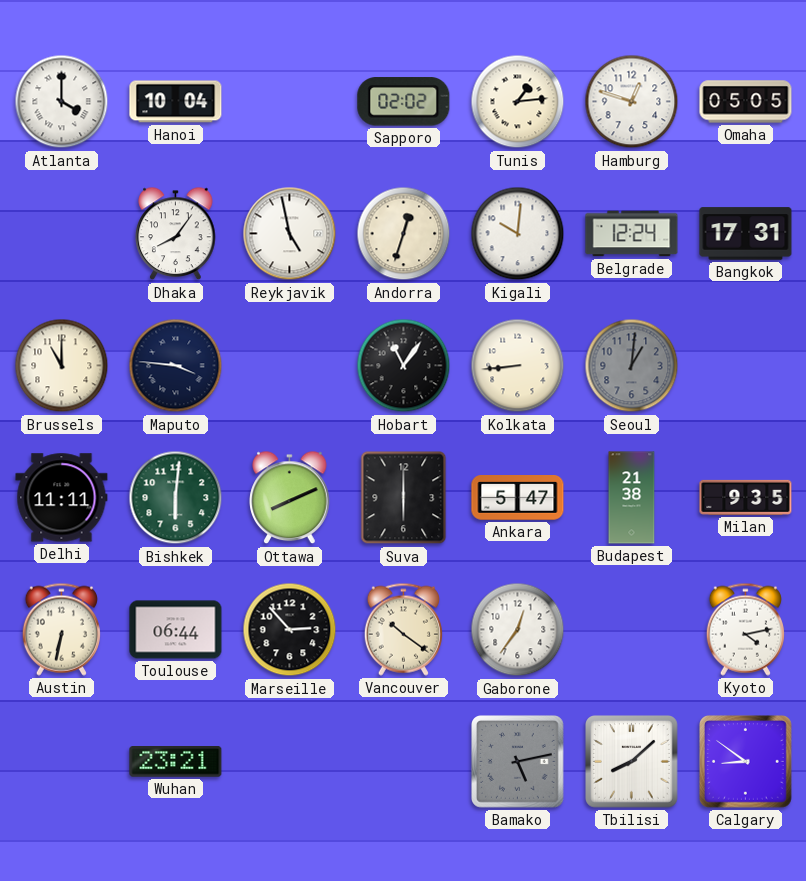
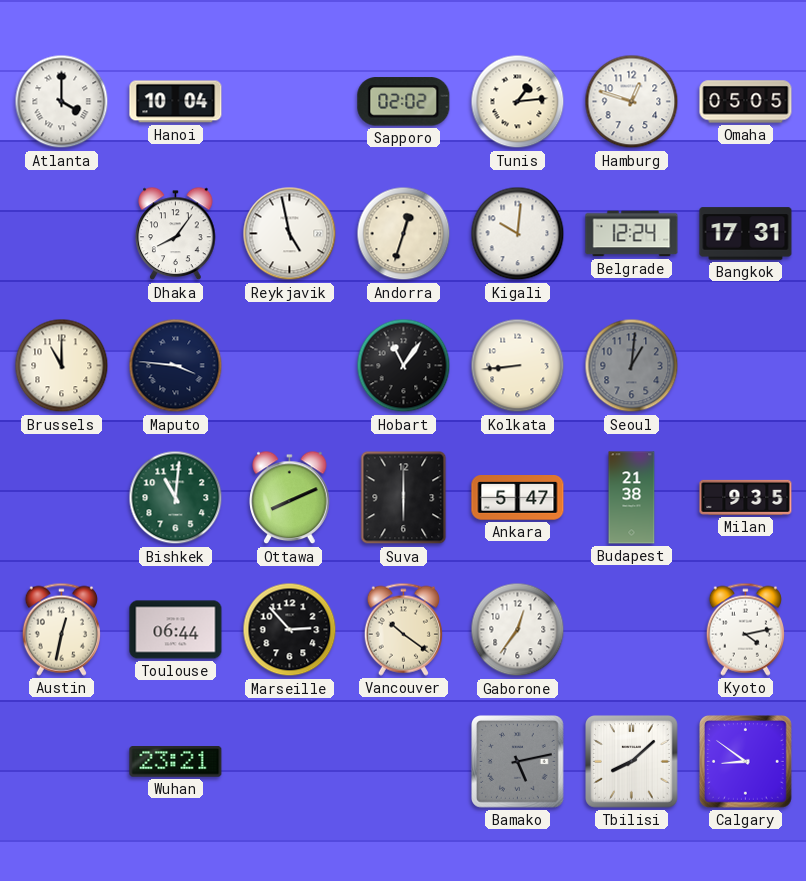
Delhi: 11:11 -> none
Bishkek: 6:01 -> 11:01
Austin: 6:32 -> 12:32
